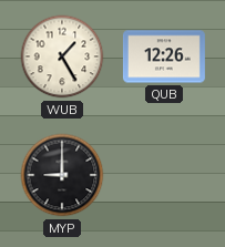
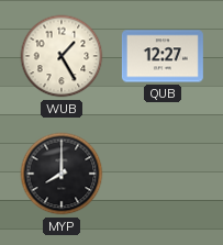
QUB: 12:26 -> 12:27
MYP: 9:00 -> 8:00
